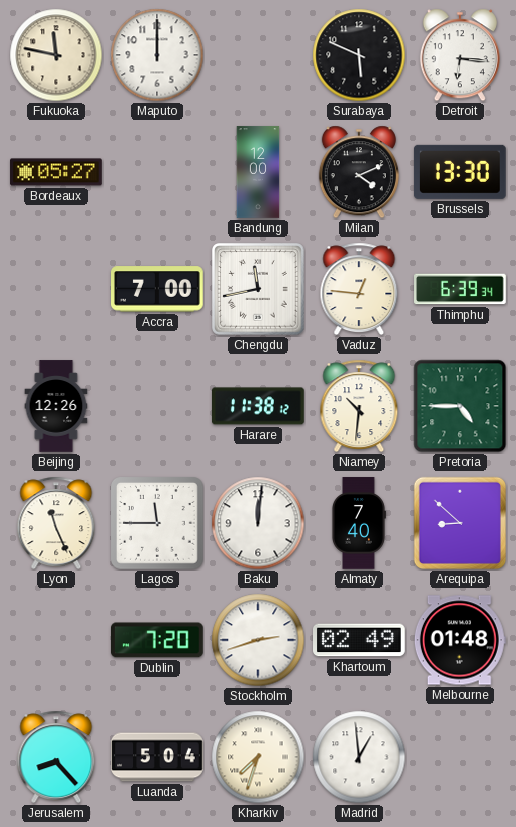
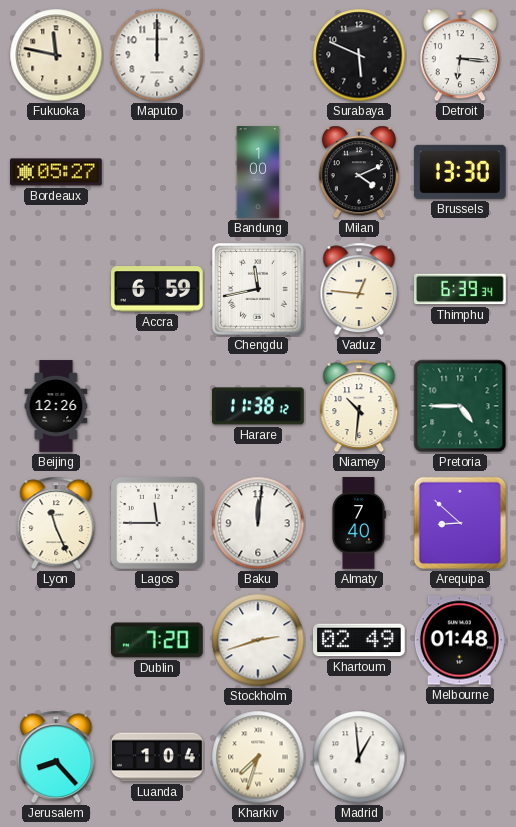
Bandung: 12:00 -> 1:00
Accra: 7:00 -> 6:59
Luanda: 5:04 -> 1:04
